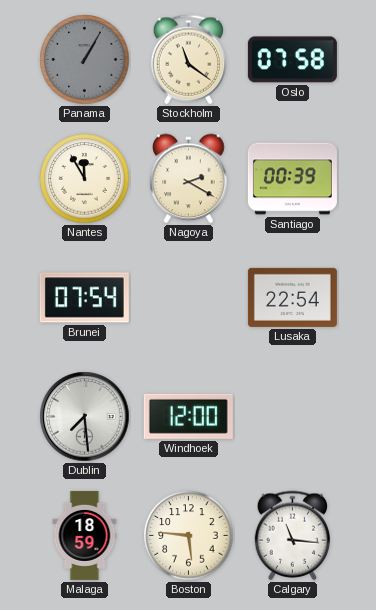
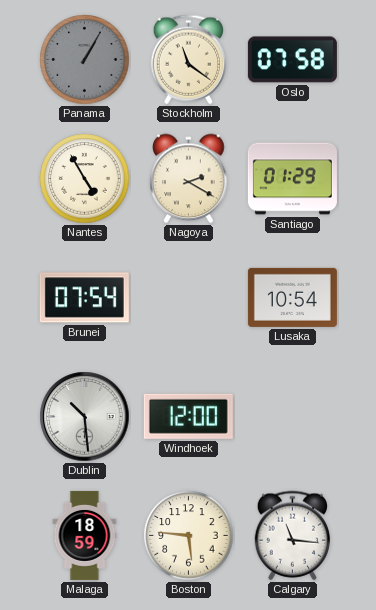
Nantes: 11:55 -> 4:55
Santiago: 00:39 -> 01:29
Lusaka: 22:54 -> 10:54
Dublin: 7:29 -> 10:29
